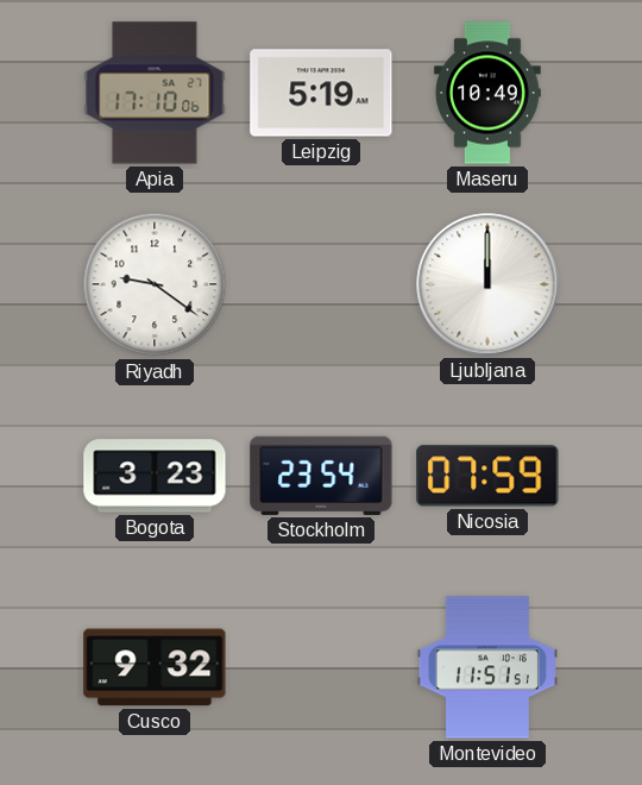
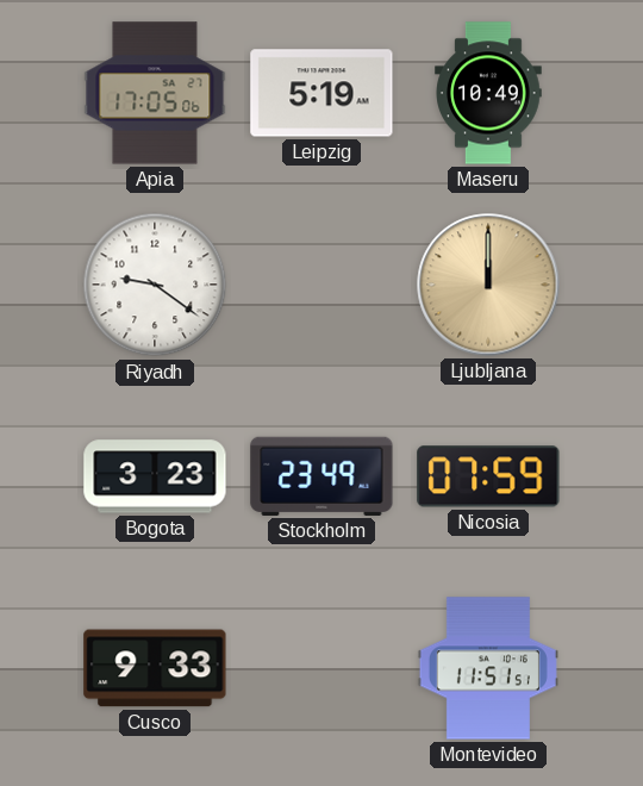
Apia: 17:10 -> 17:05
Ljubljana dial: white -> champagne
Stockholm: 23:54 -> 23:49
Cusco: 9:32 -> 9:33
